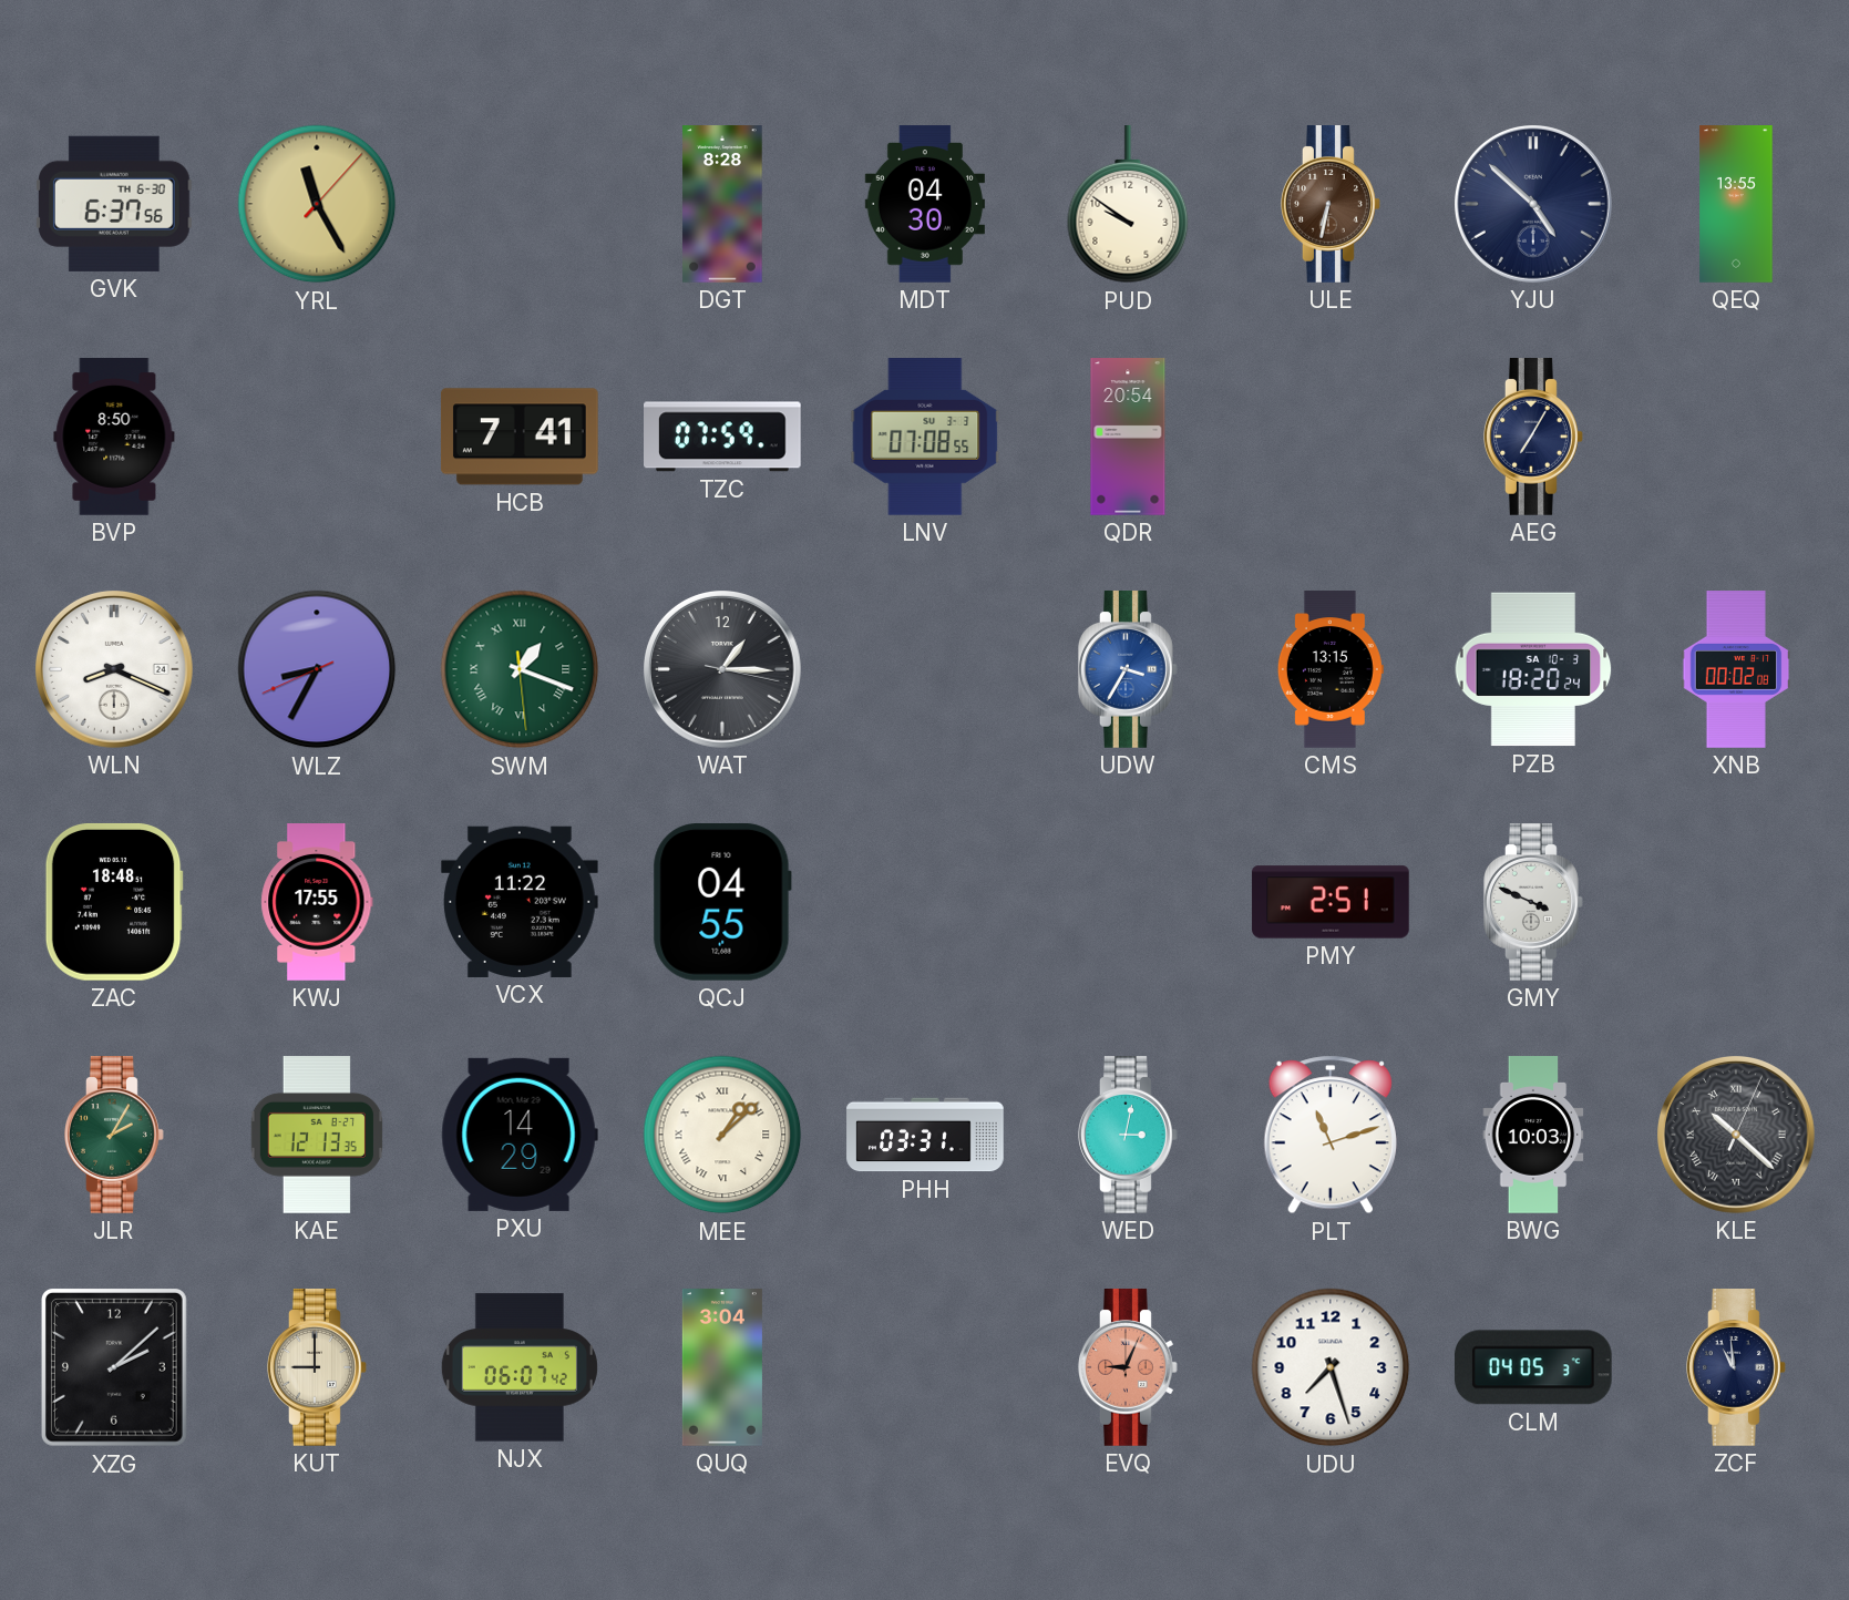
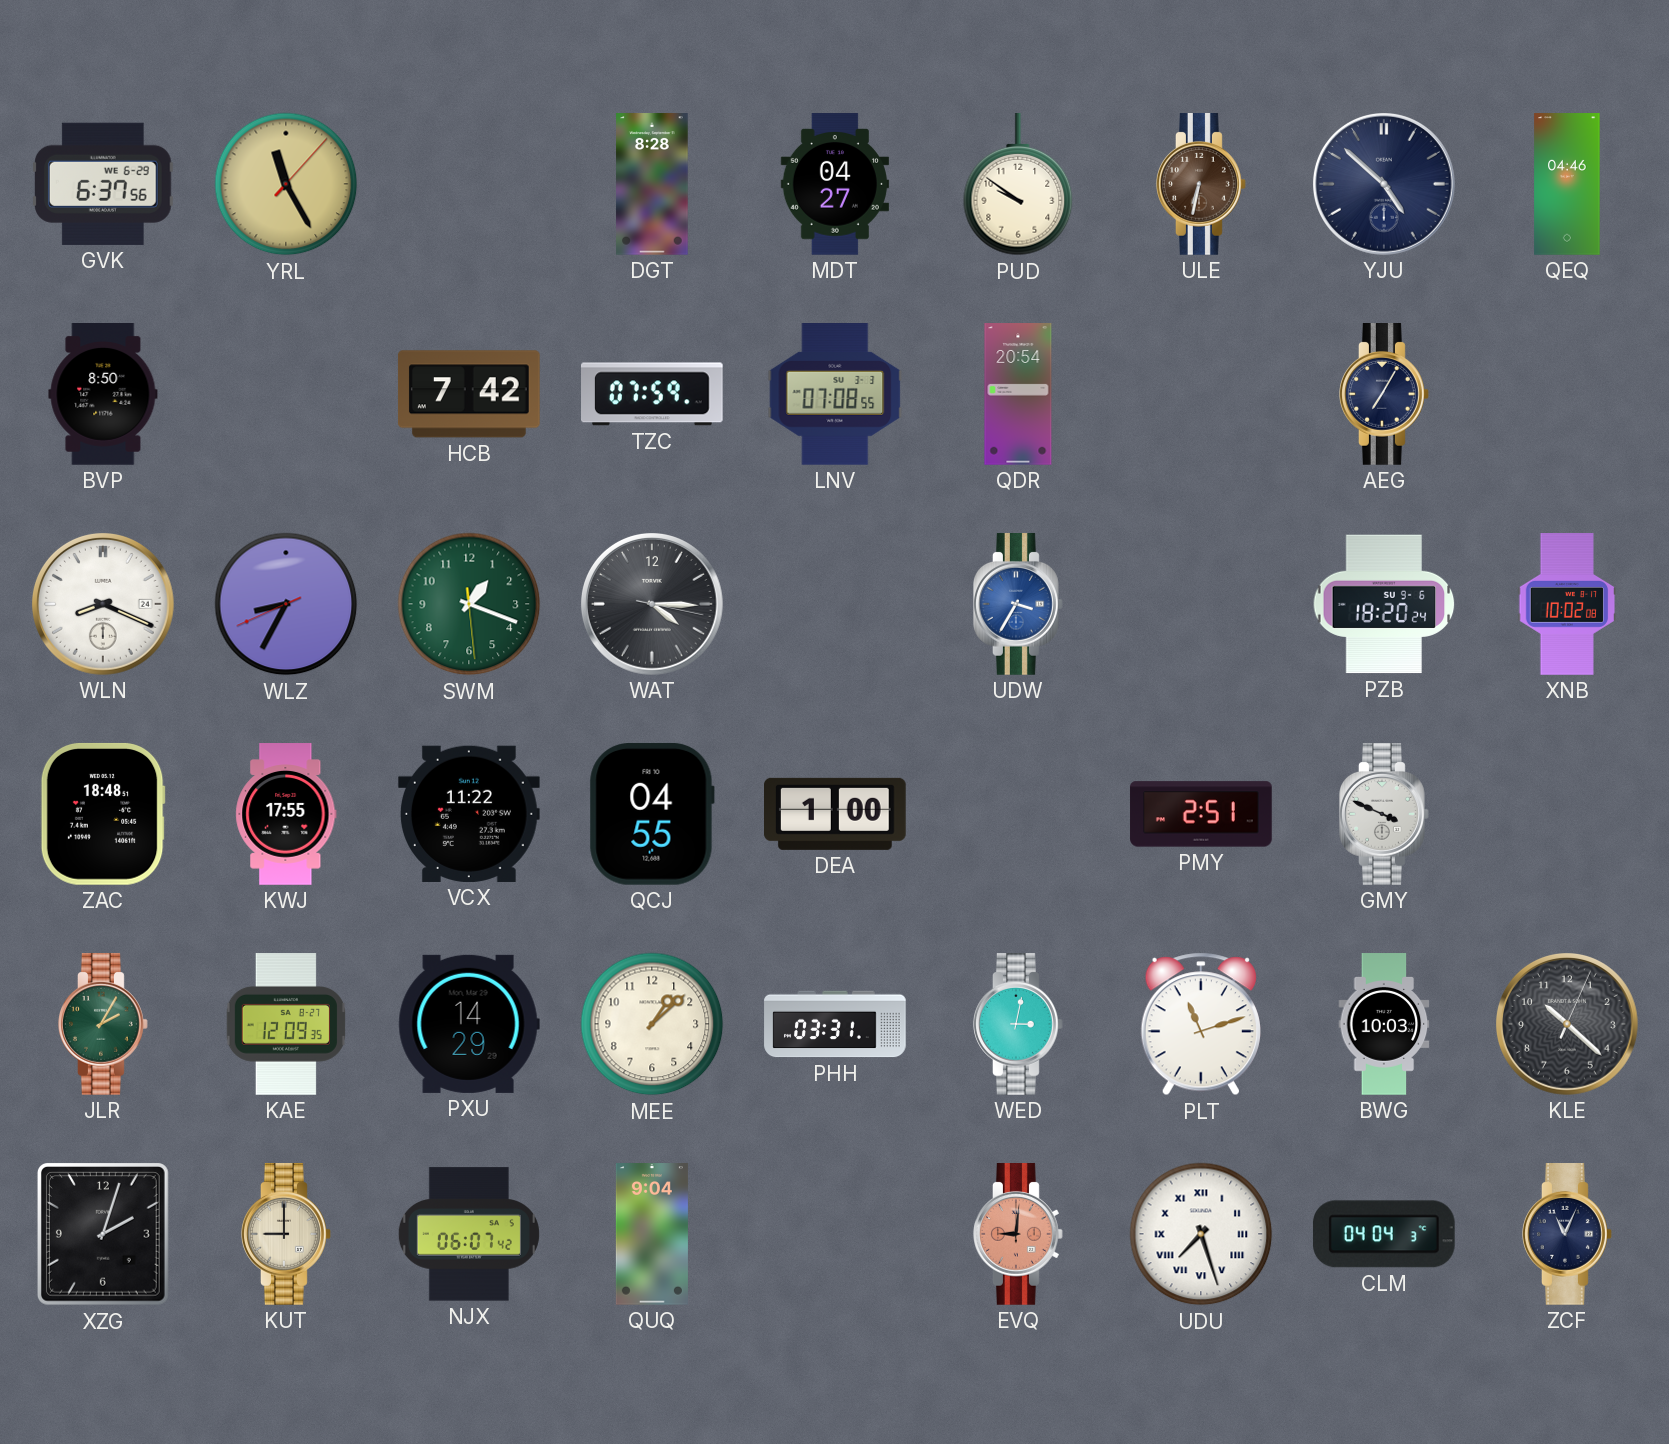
GVK date: TH 6-30 -> WE 6-29
MDT: 04:30 -> 04:27
QEQ: 13:55 -> 04:46
HCB: 7:41 -> 7:42
SWM numerals: Roman -> Arabic
WAT: 1:15 -> 4:15
CMS: 13:15 -> none
PZB date: SA 10-3 -> SU 9-6
XNB: 00:02 -> 10:02
DEA: none -> 1:00
KAE: 12:13 -> 12:09
MEE numerals: Roman -> Arabic
KLE numerals: Roman -> Arabic
XZG: 2:08 -> 2:03
QUQ: 3:04 -> 9:04
EVQ: 9:04 -> 9:01
UDU numerals: Arabic -> Roman
CLM: 04:05 -> 04:04
ZCF: 10:59 -> 11:04
